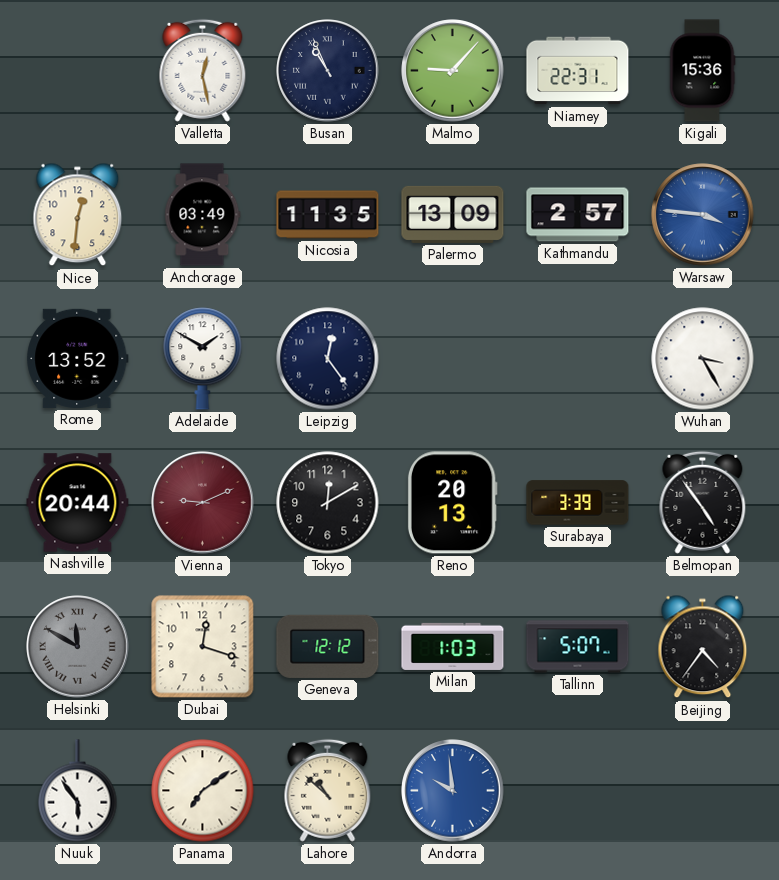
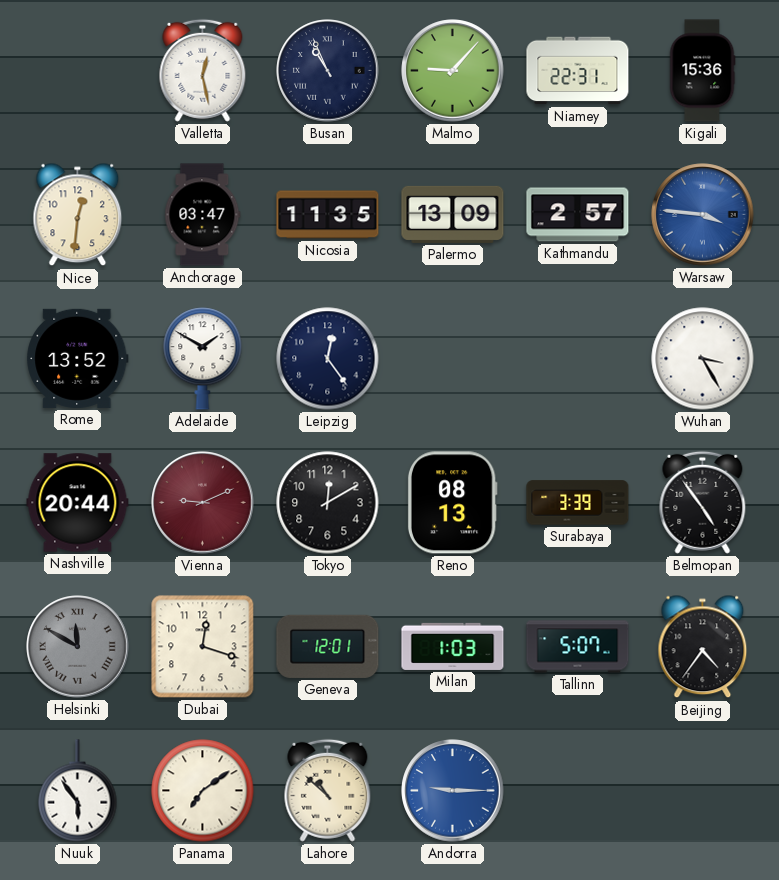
Anchorage: 03:49 -> 03:47
Reno: 20:13 -> 08:13
Geneva: 12:12 -> 12:01
Andorra: 9:59 -> 9:15
